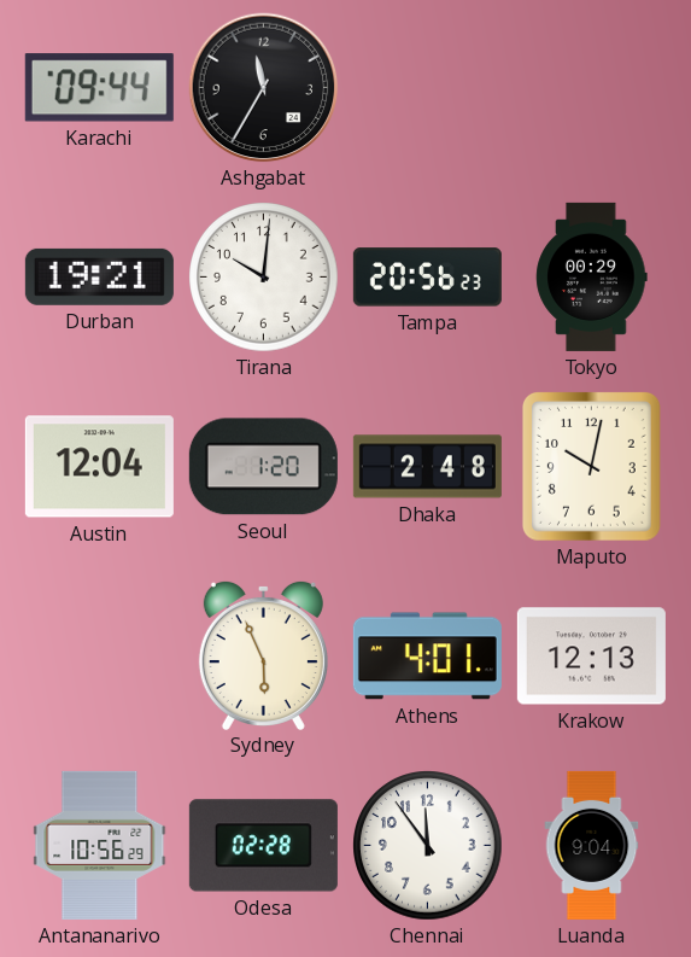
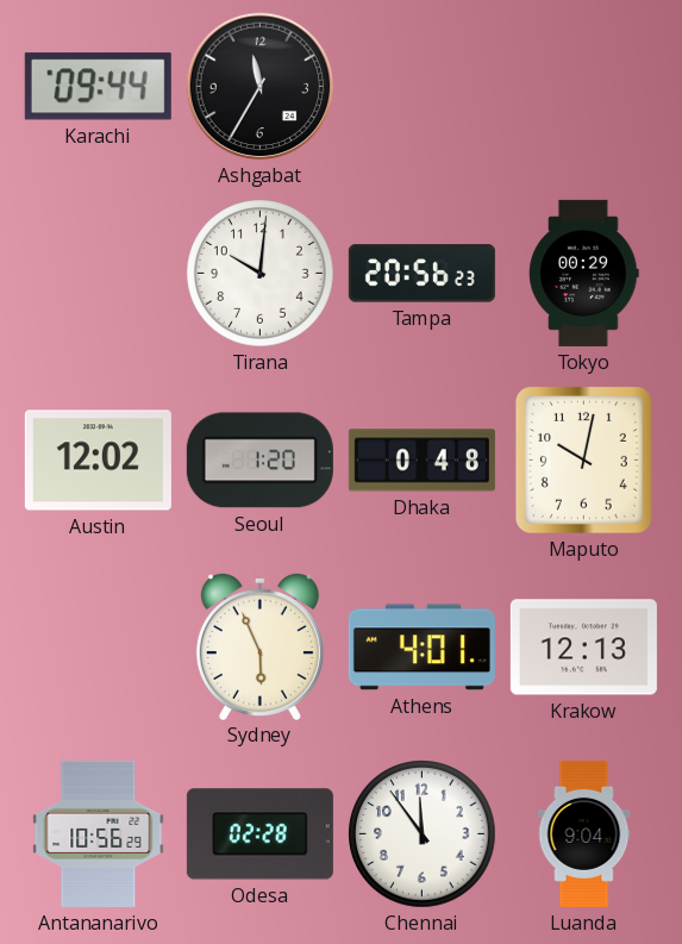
Durban: 19:21 -> none
Austin: 12:04 -> 12:02
Dhaka: 2:48 -> 0:48
